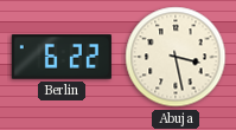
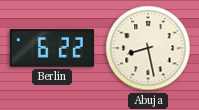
Abuja: 3:28 -> 8:28
